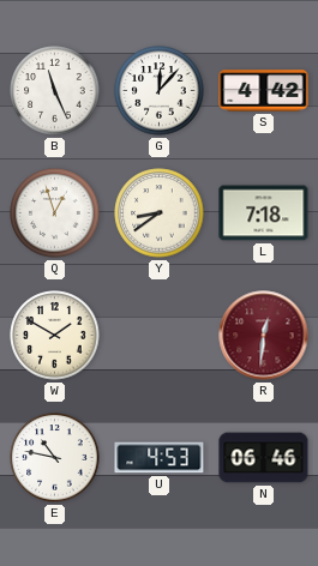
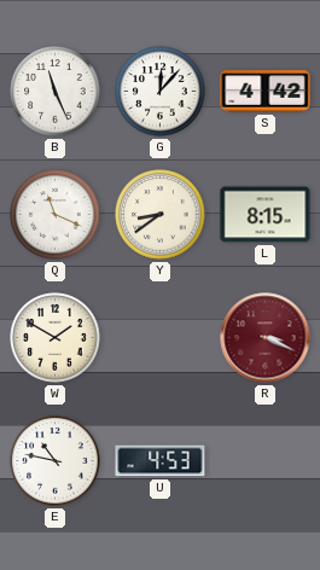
Q: 12:57 -> 11:19
L: 7:18 -> 8:15
R: 12:31 -> 3:19
N: 06:46 -> none
